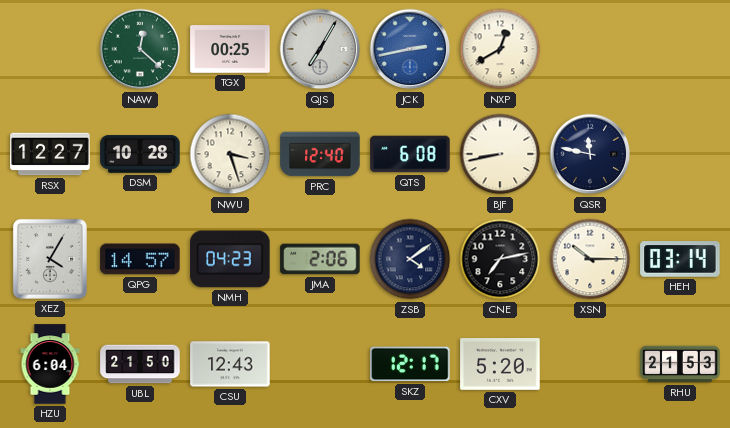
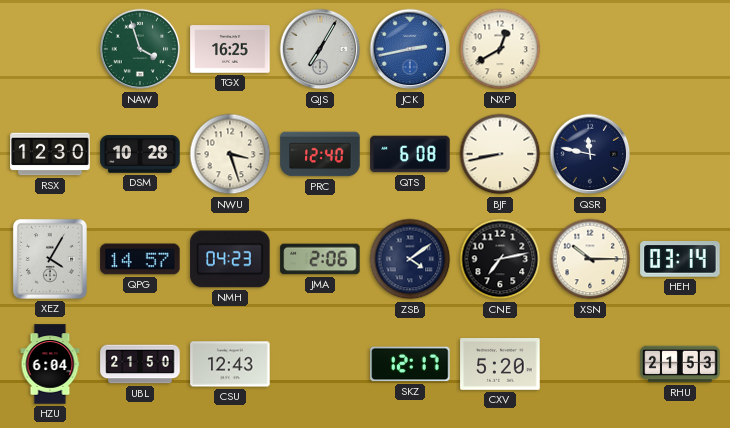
NAW: 12:22 -> 3:57
TGX: 00:25 -> 16:25
RSX: 12:27 -> 12:30
